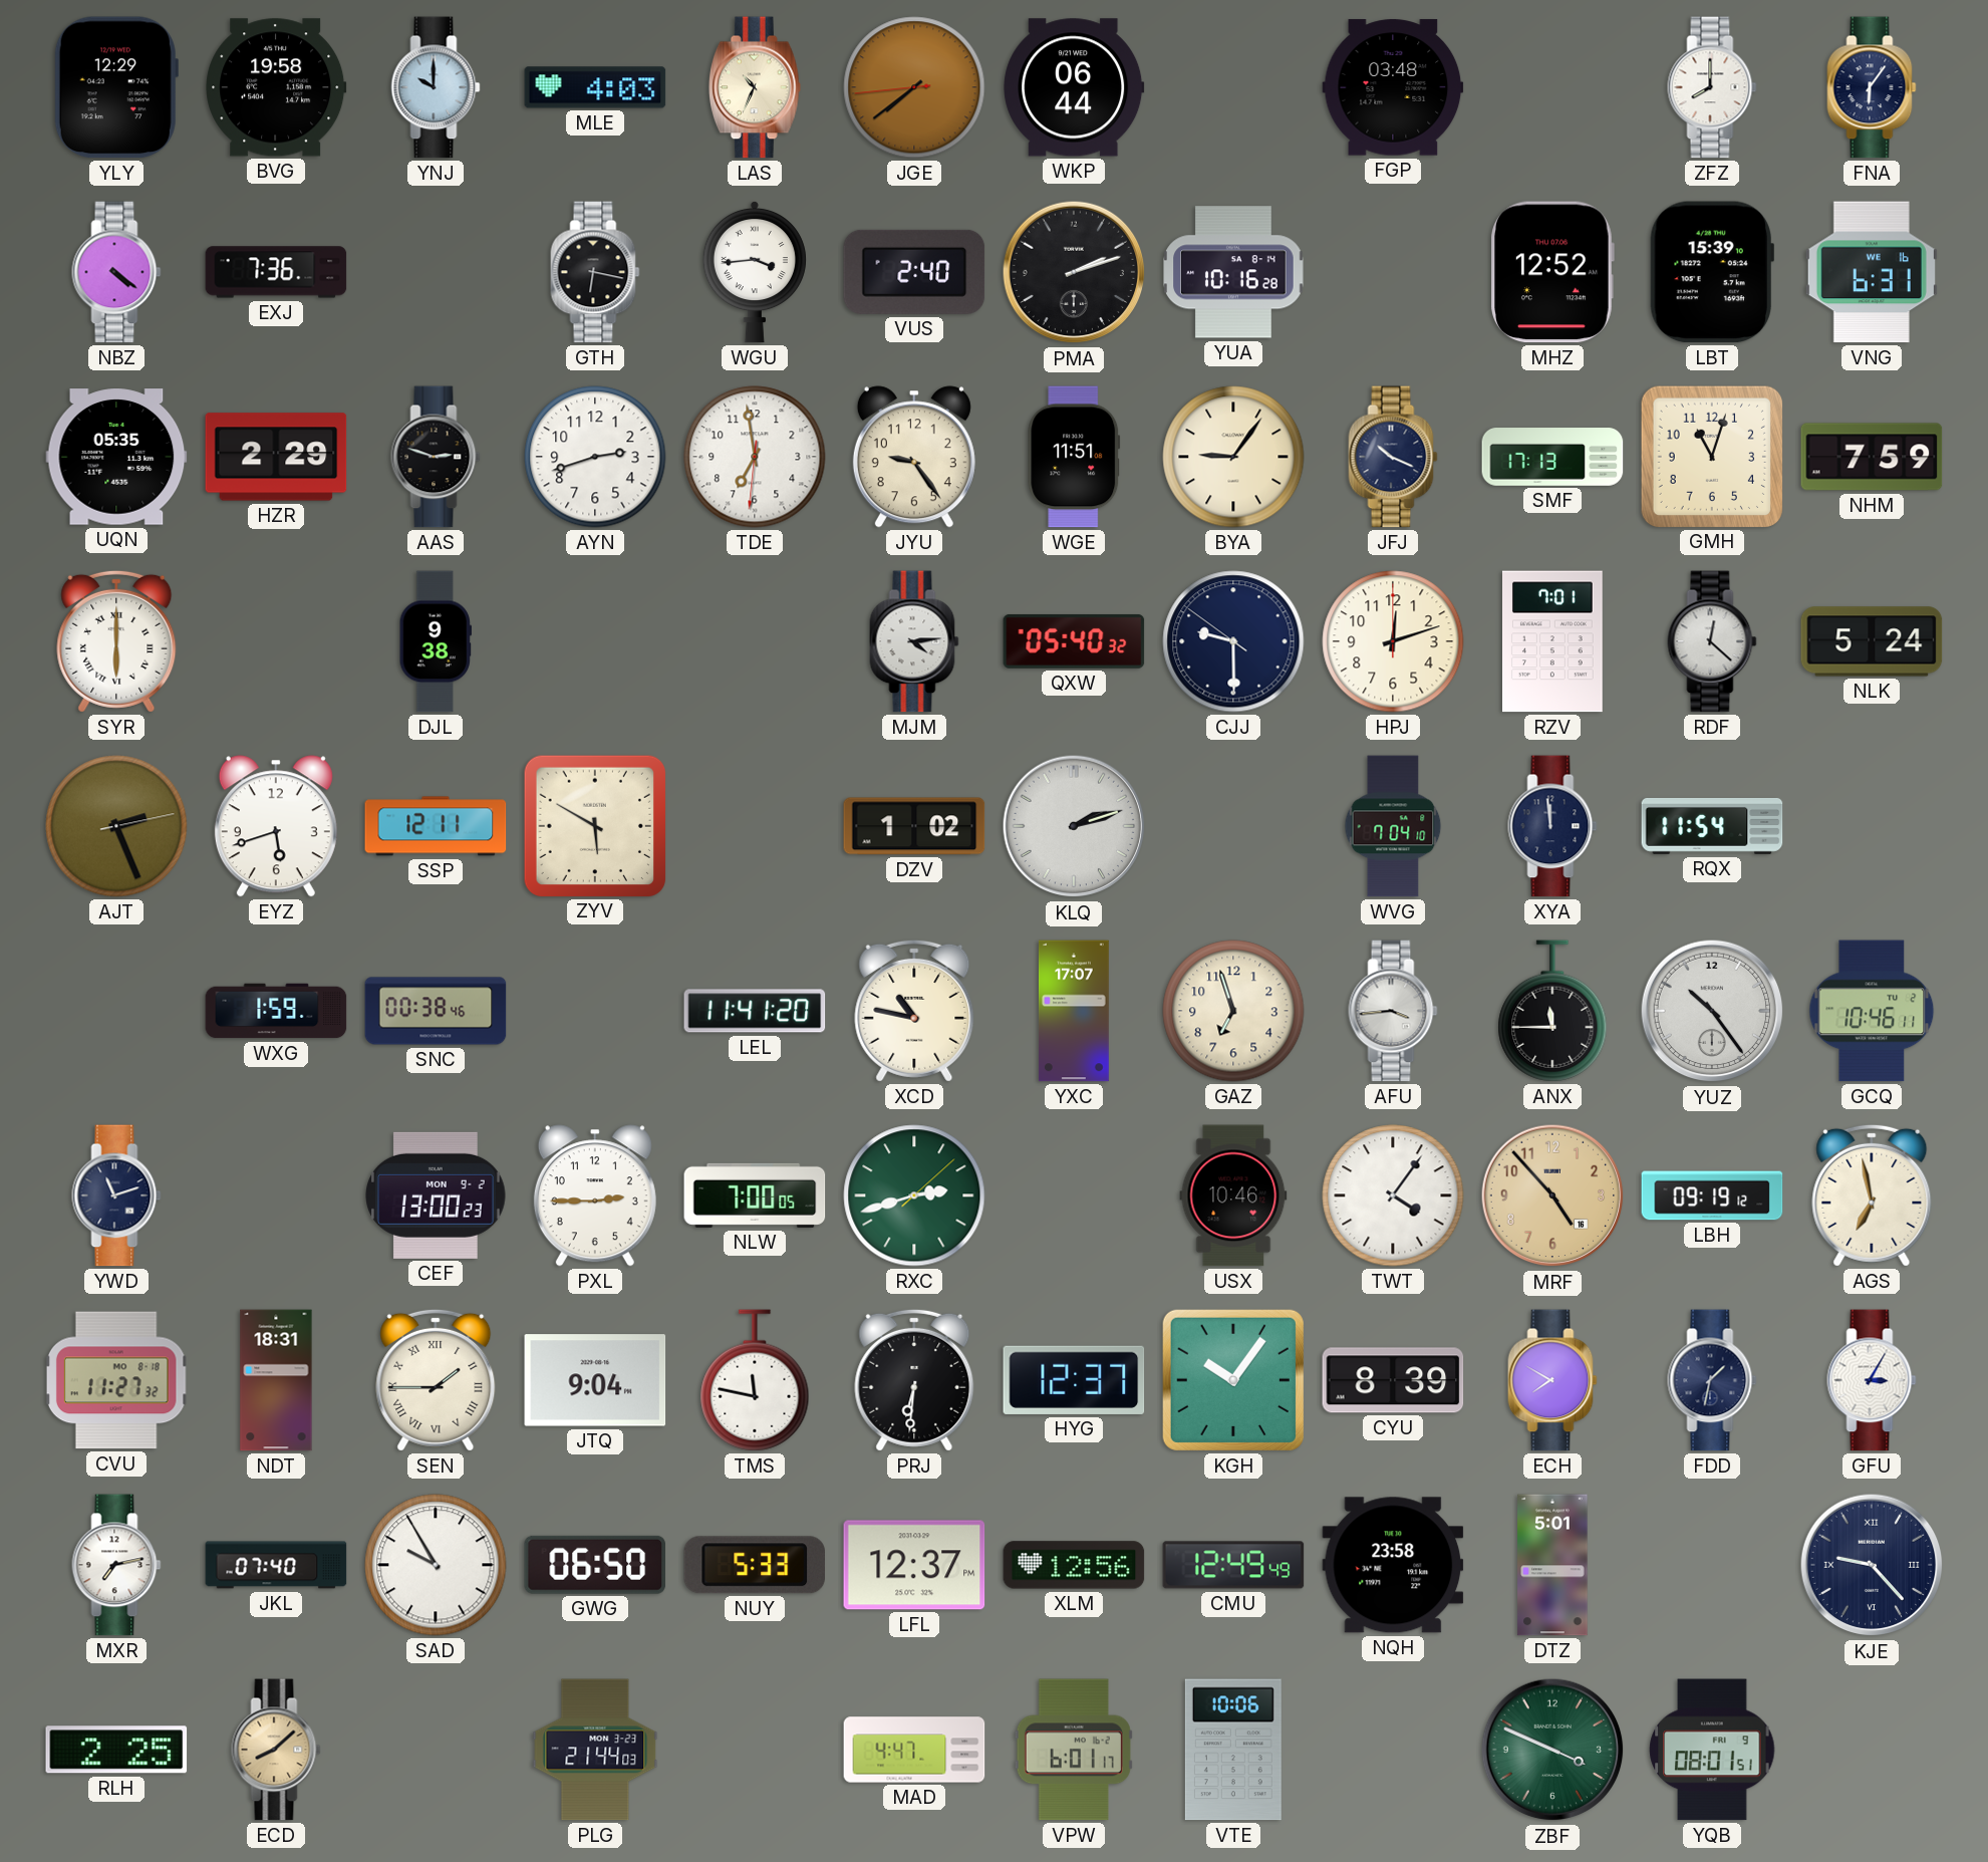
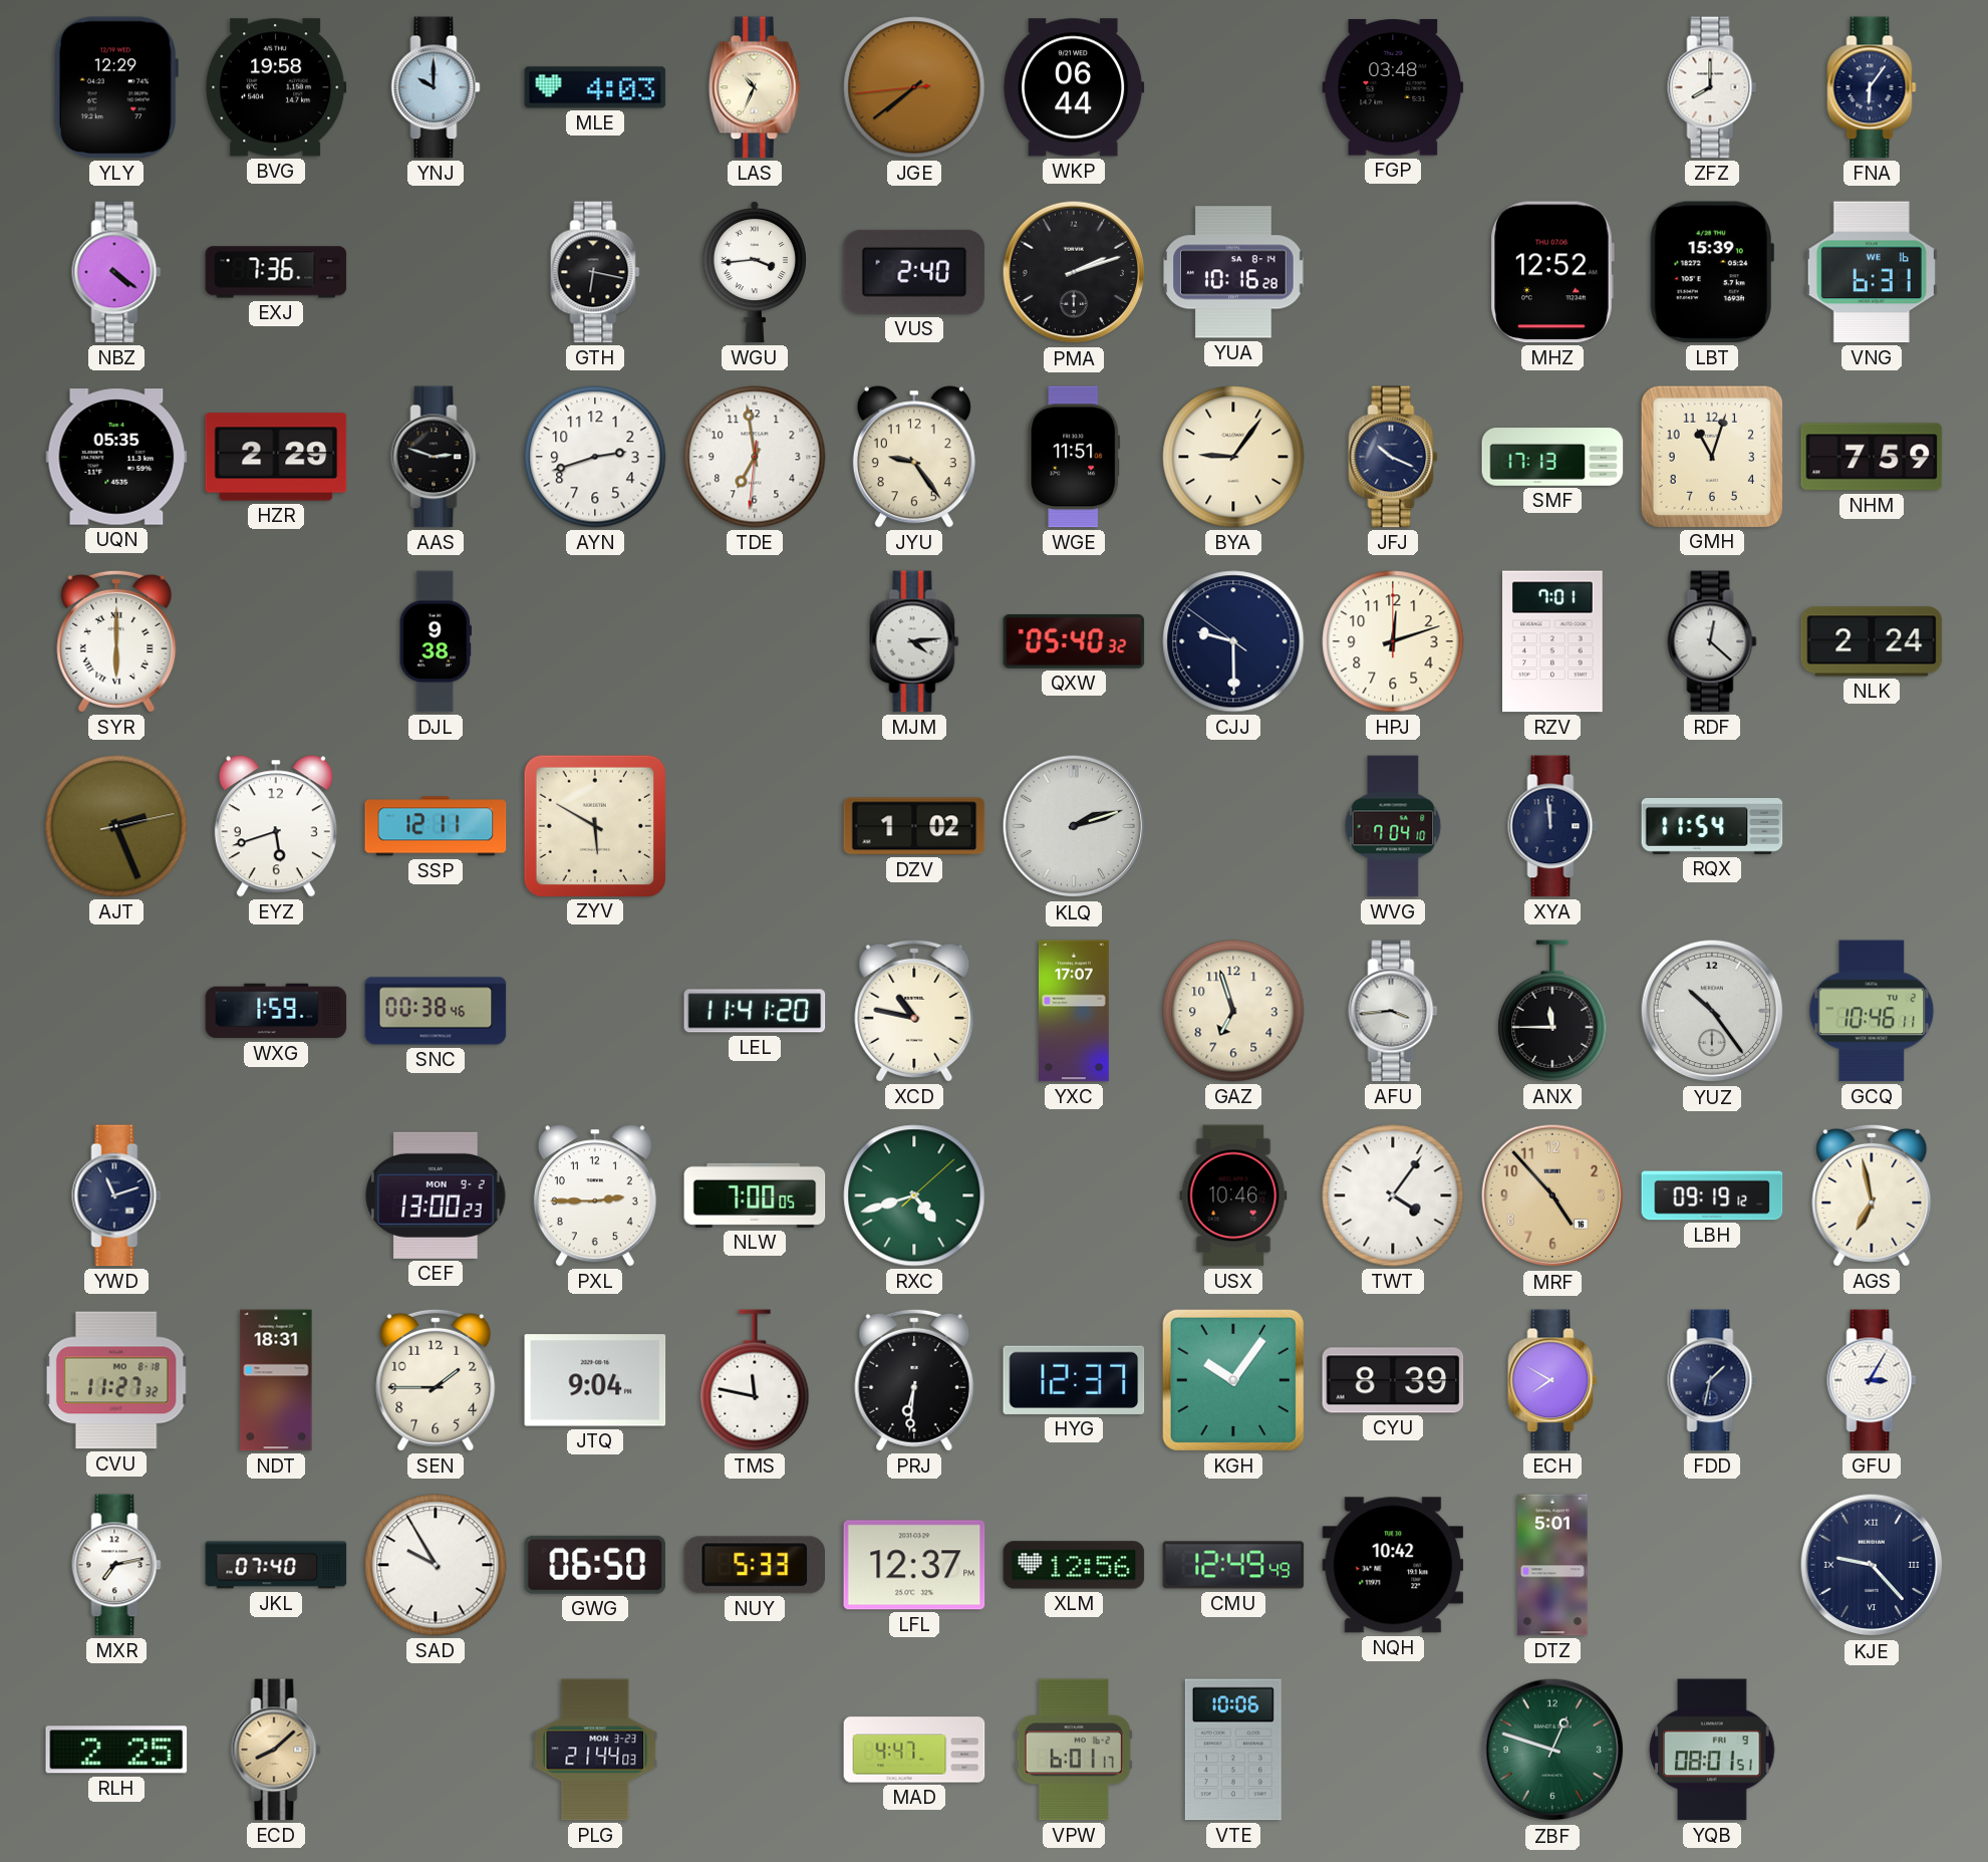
NLK: 5:24 -> 2:24
RXC: 2:42 -> 4:42
SEN numerals: Roman -> Arabic
NQH: 23:58 -> 10:42
ZBF: 3:49 -> 12:48
